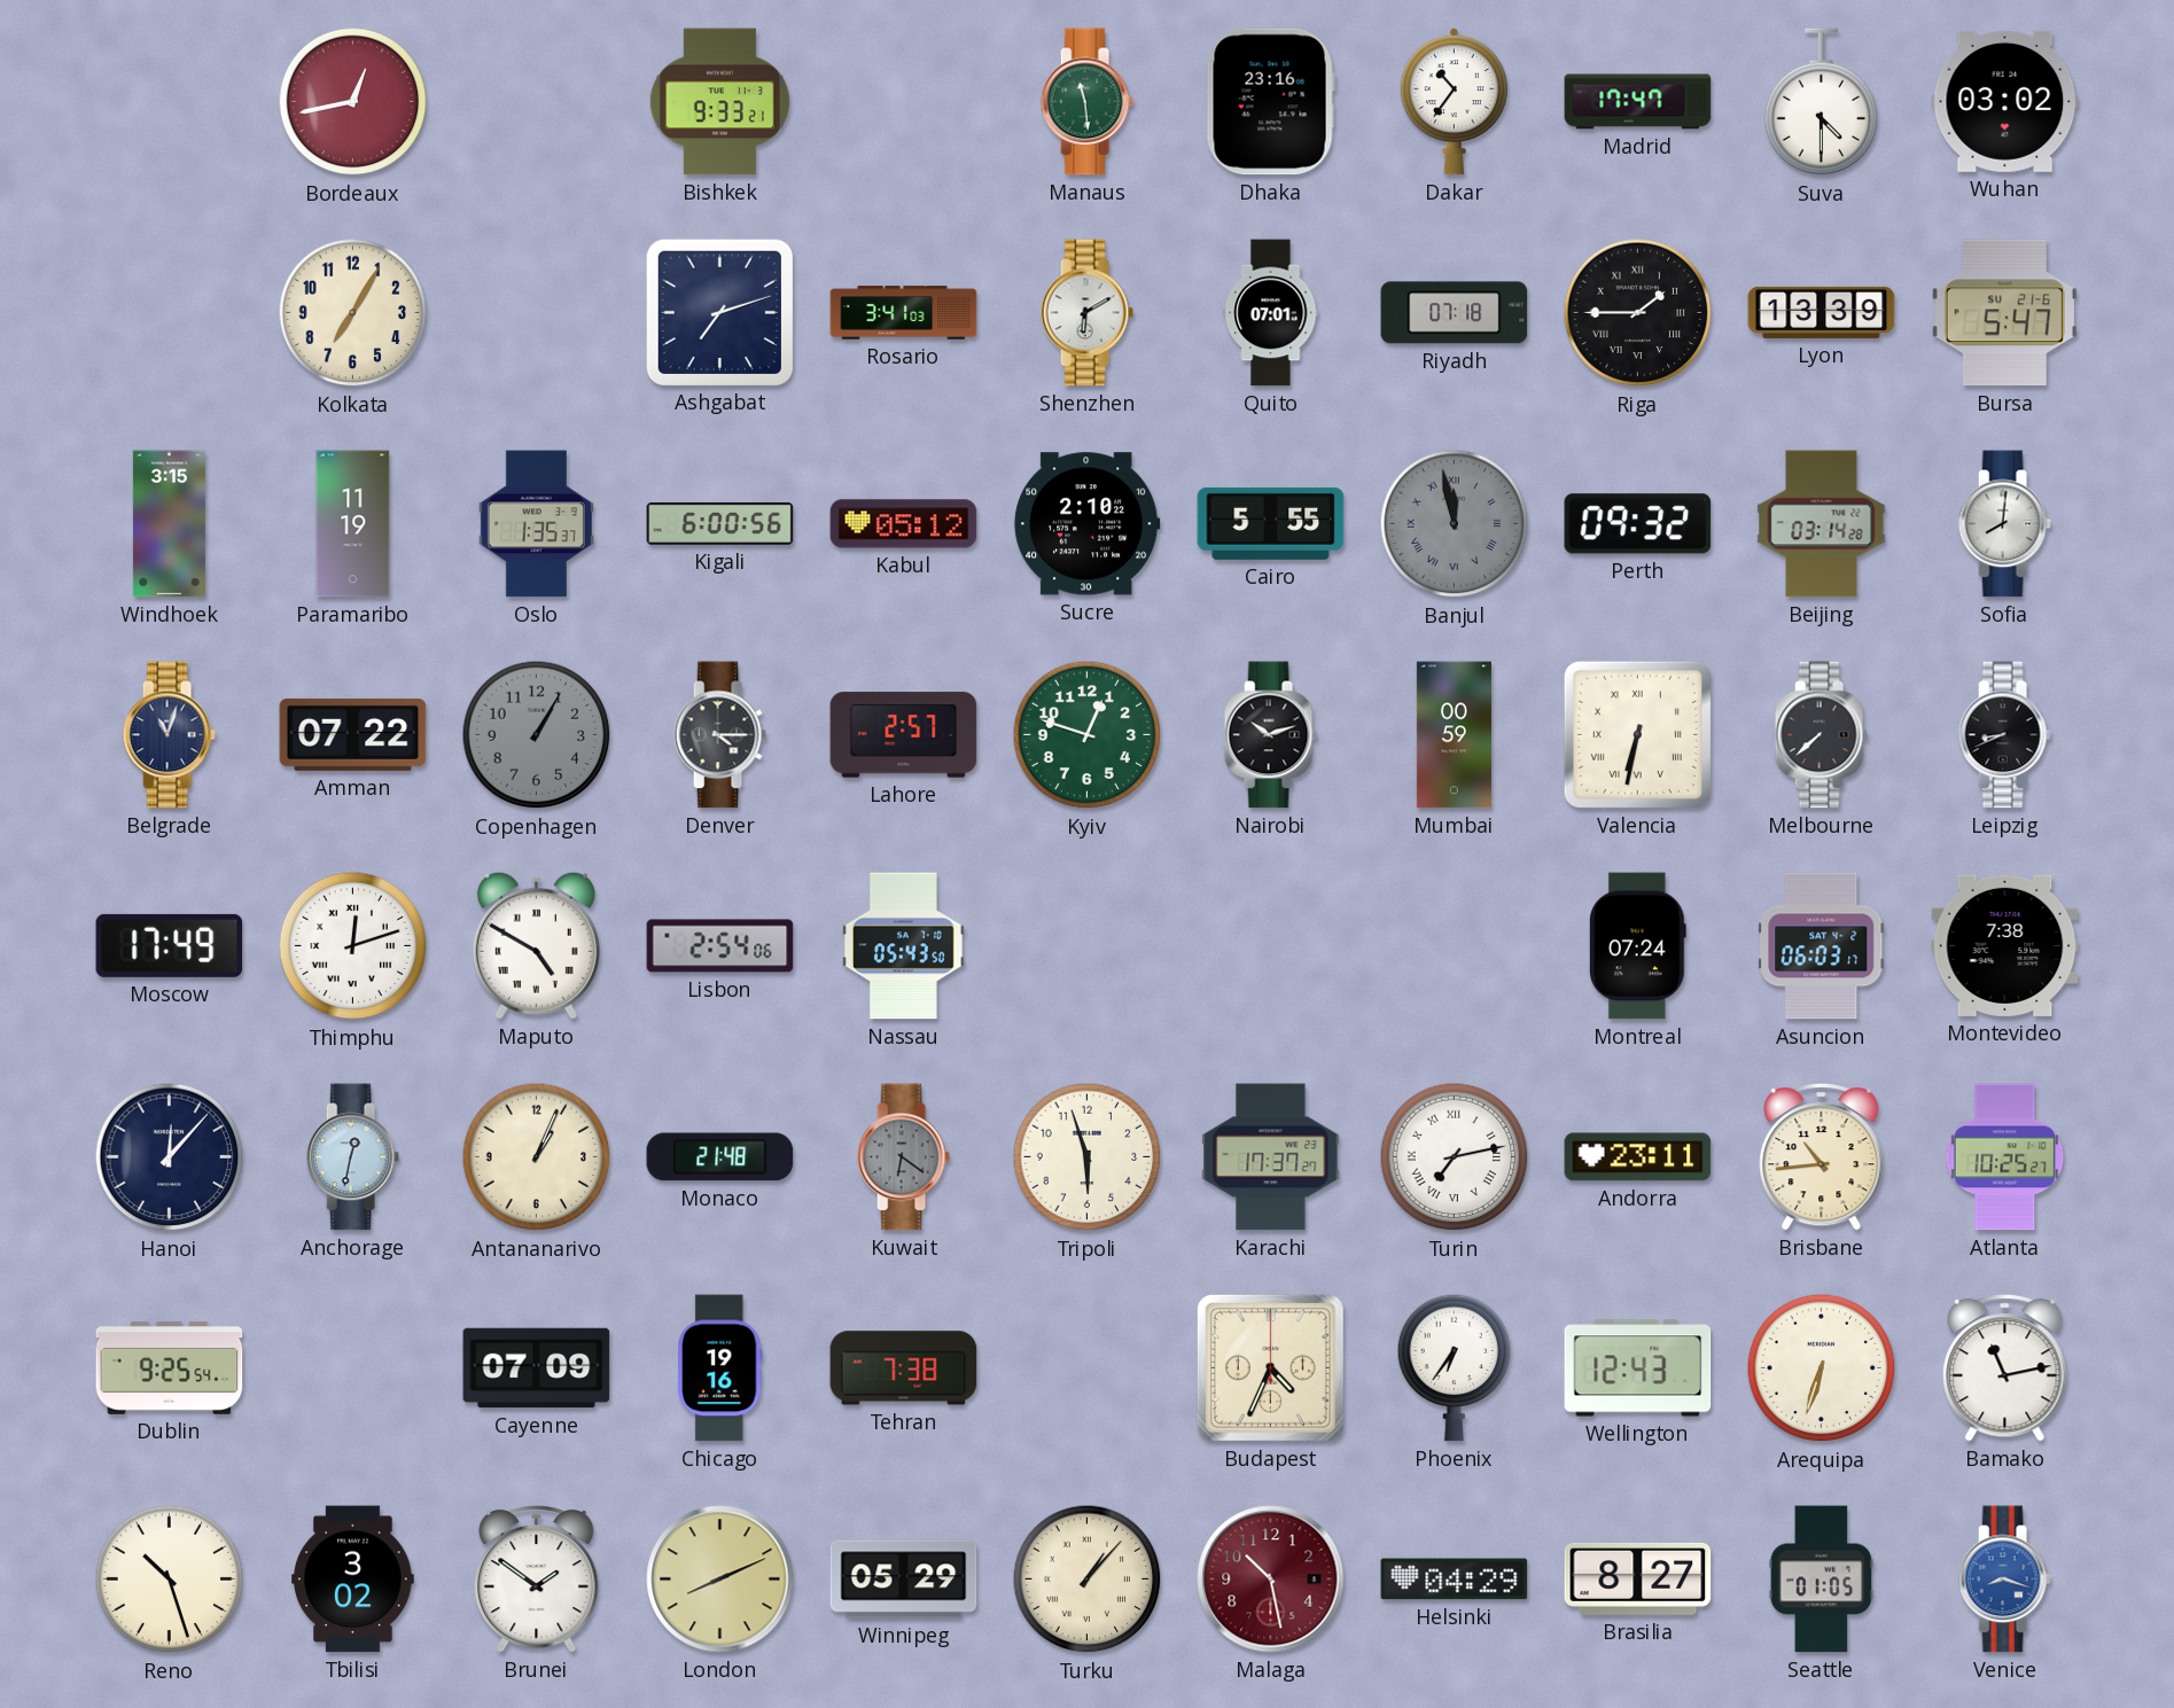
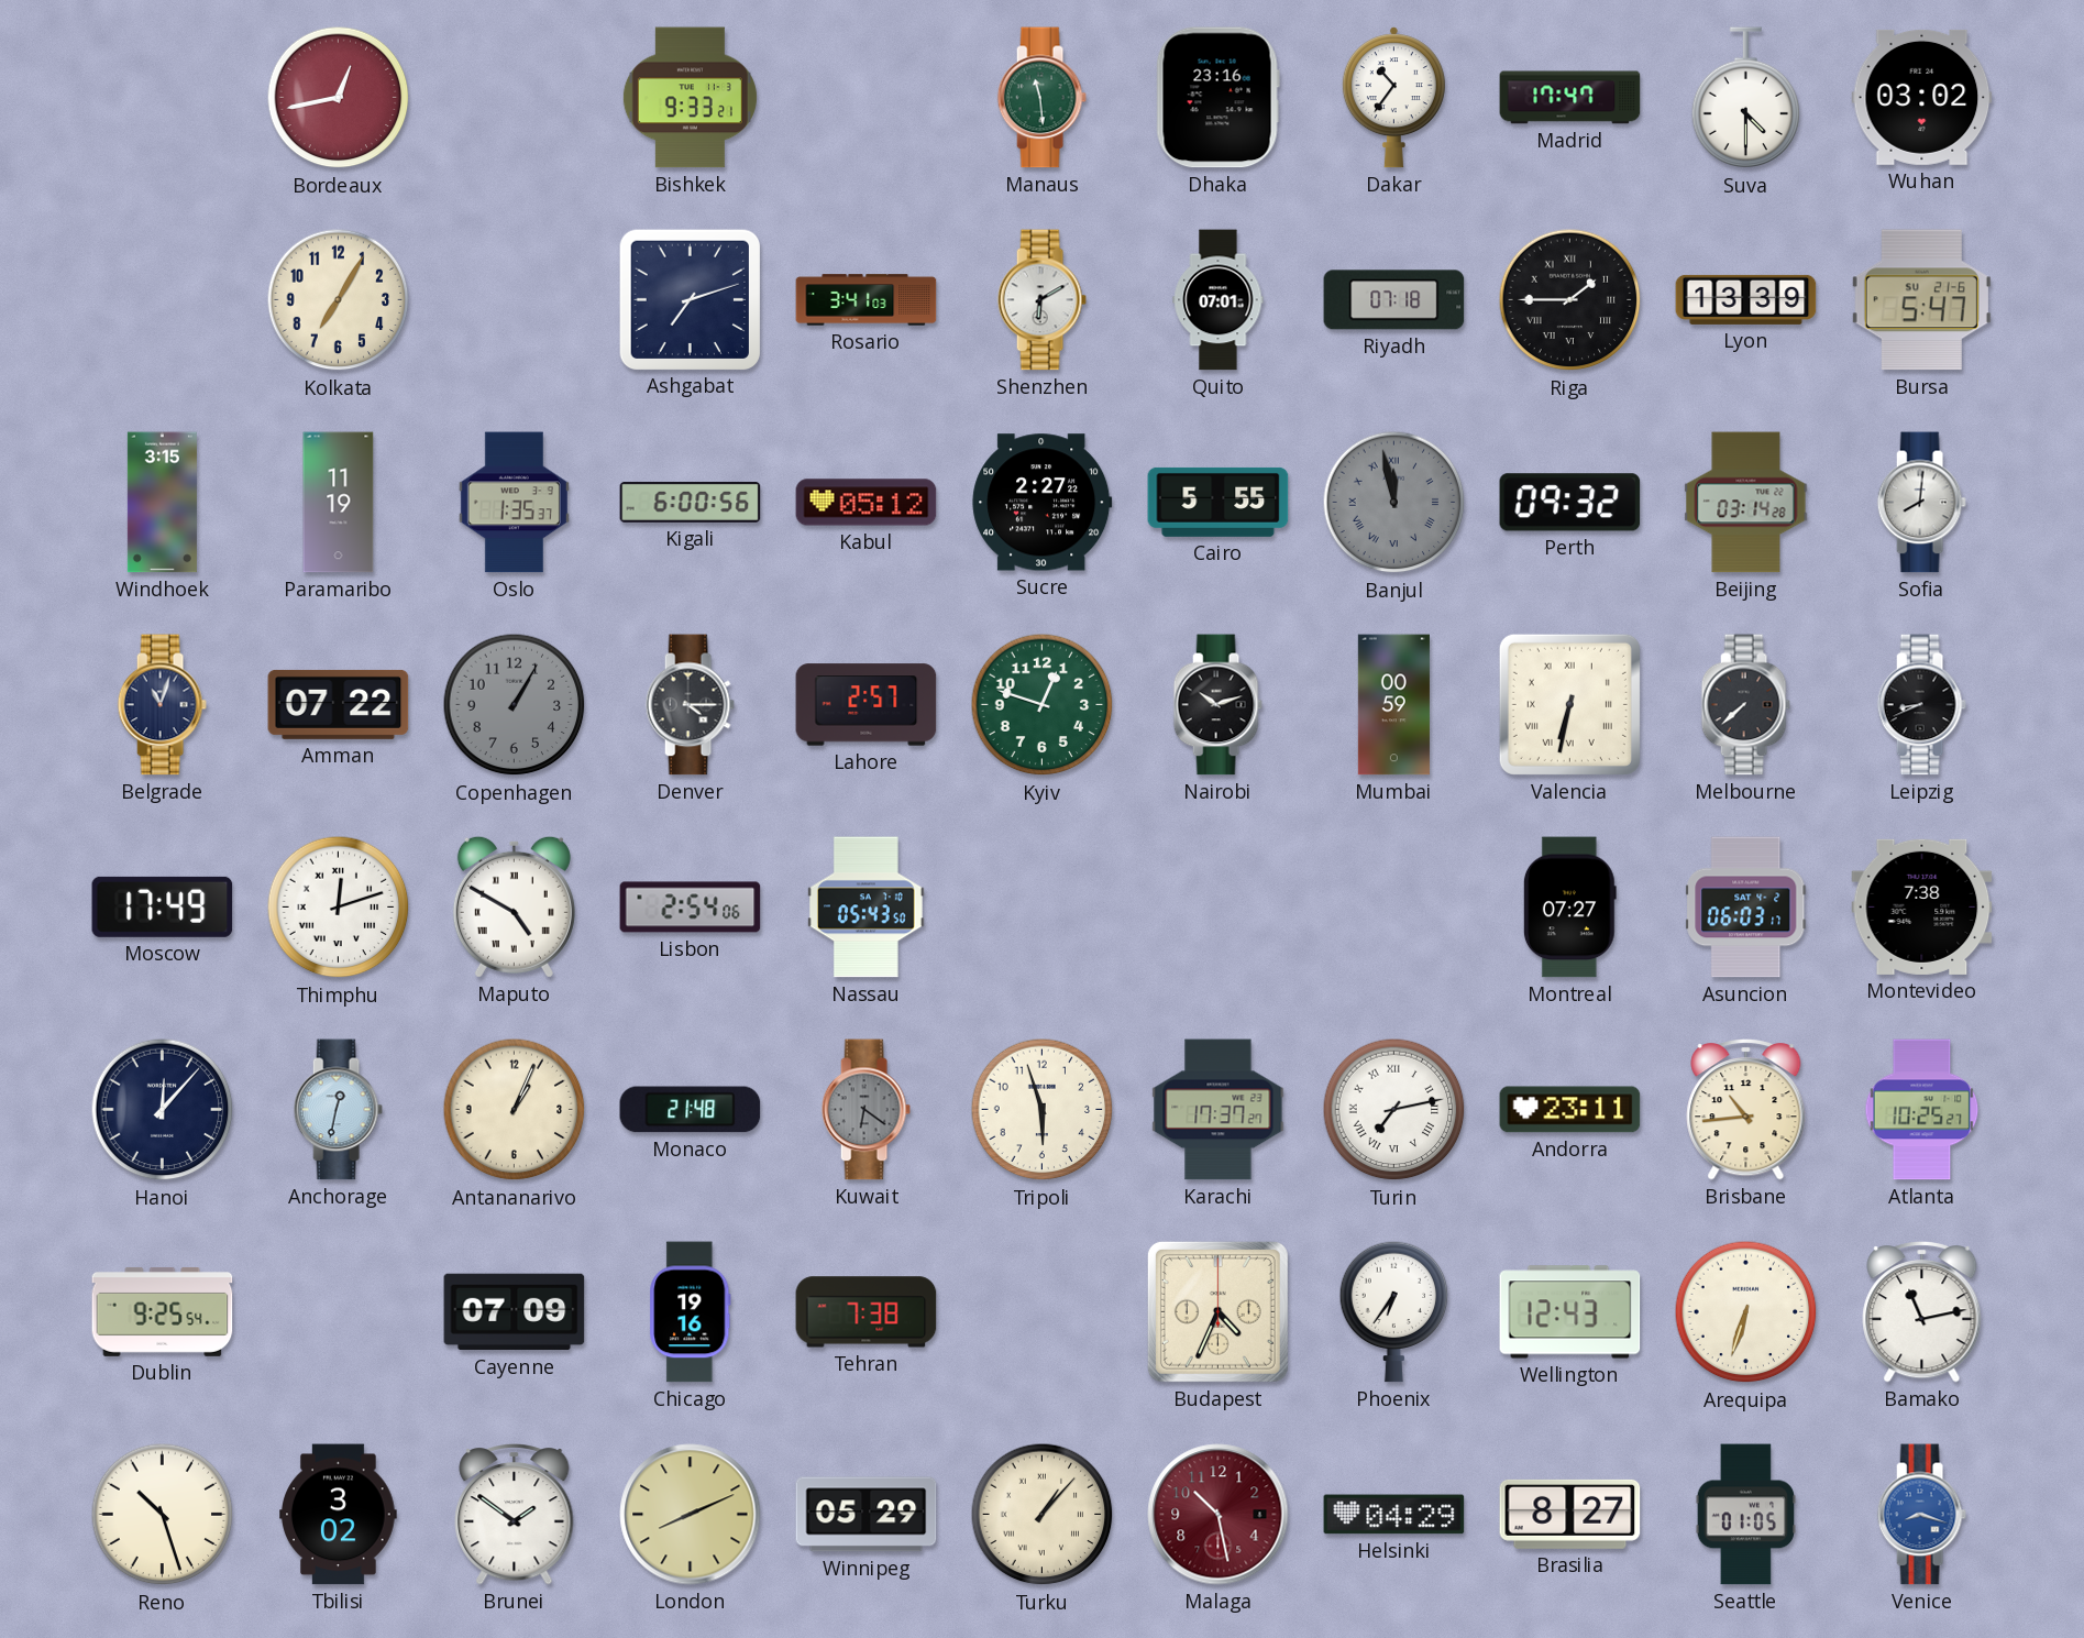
Sucre: 2:10 -> 2:27
Montreal: 07:24 -> 07:27
